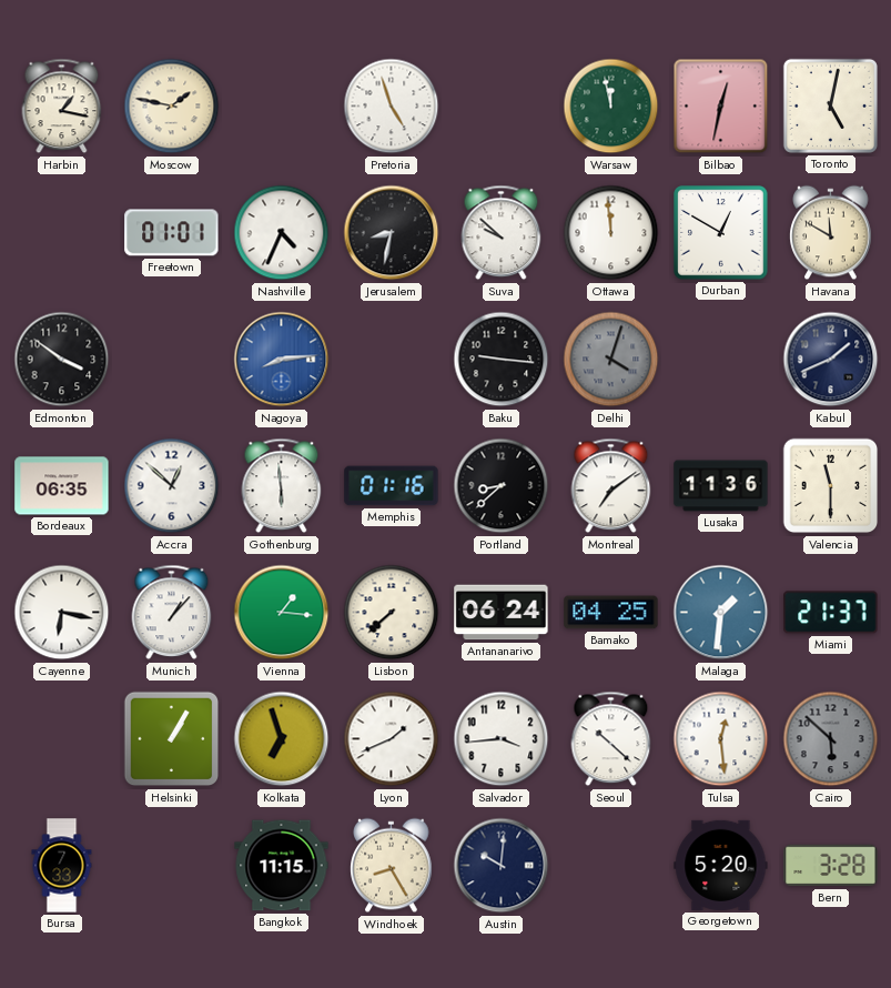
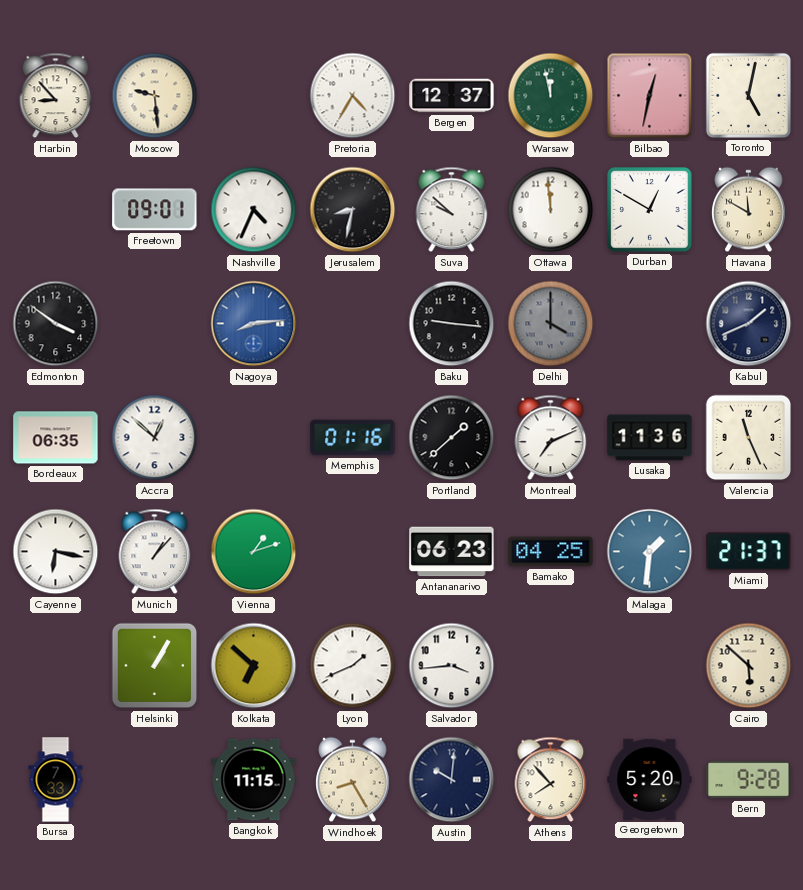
Harbin: 1:17 -> 8:53
Moscow: 1:47 -> 9:29
Pretoria: 4:57 -> 4:35
Bergen: none -> 12:37
Freetown: 01:01 -> 09:01
Delhi: 4:03 -> 4:00
Gothenburg: 5:59 -> none
Portland: 8:38 -> 1:38
Montreal: 7:09 -> 7:11
Valencia: 11:30 -> 11:26
Vienna: 1:16 -> 1:12
Lisbon: 7:38 -> none
Antananarivo: 06:24 -> 06:23
Kolkata: 6:57 -> 6:52
Seoul: 10:22 -> none
Tulsa: 12:29 -> none
Cairo dial: grey -> cream
Athens: none -> 7:53
Bern: 3:28 -> 9:28
